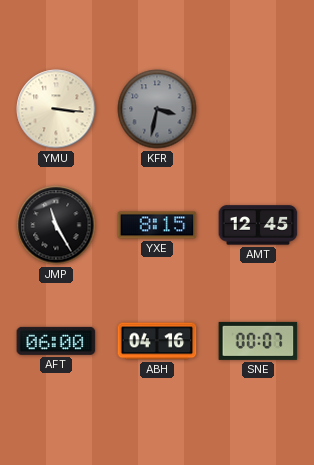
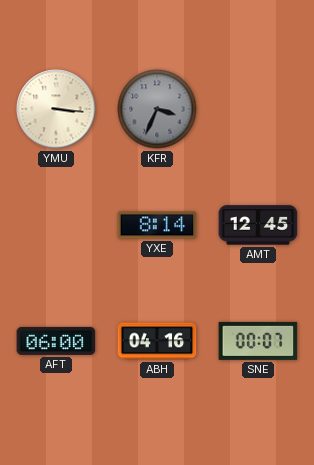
KFR: 3:32 -> 3:34
JMP: 11:25 -> none
YXE: 8:15 -> 8:14
